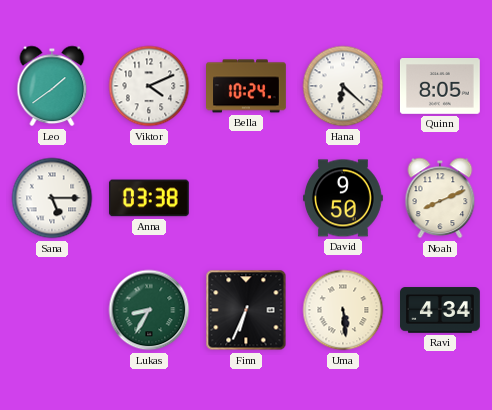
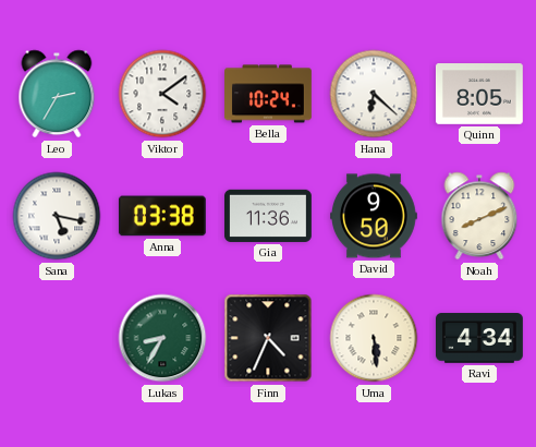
Leo: 1:39 -> 2:35
Viktor: 4:11 -> 4:09
Sana: 5:15 -> 5:17
Gia: none -> 11:36
Finn: 6:34 -> 4:34
